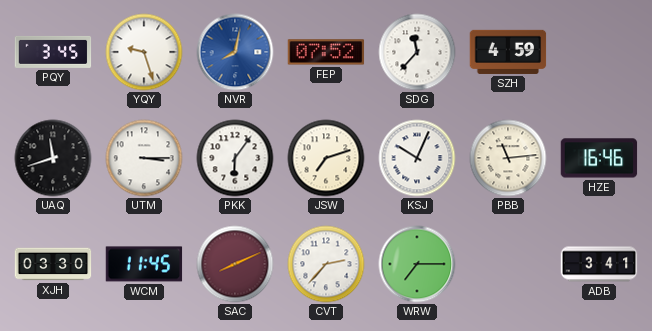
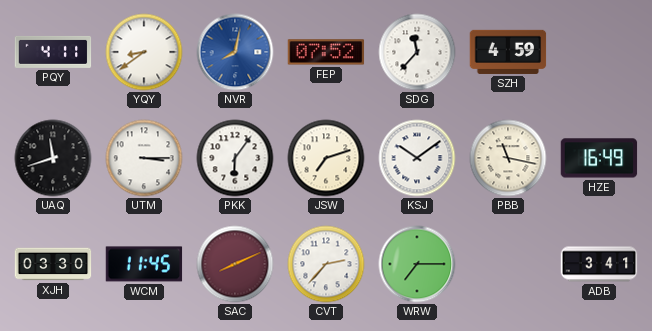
PQY: 3:45 -> 4:11
YQY: 9:27 -> 8:39
KSJ: 10:04 -> 10:09
PBB: 11:14 -> 11:17
HZE: 16:46 -> 16:49
